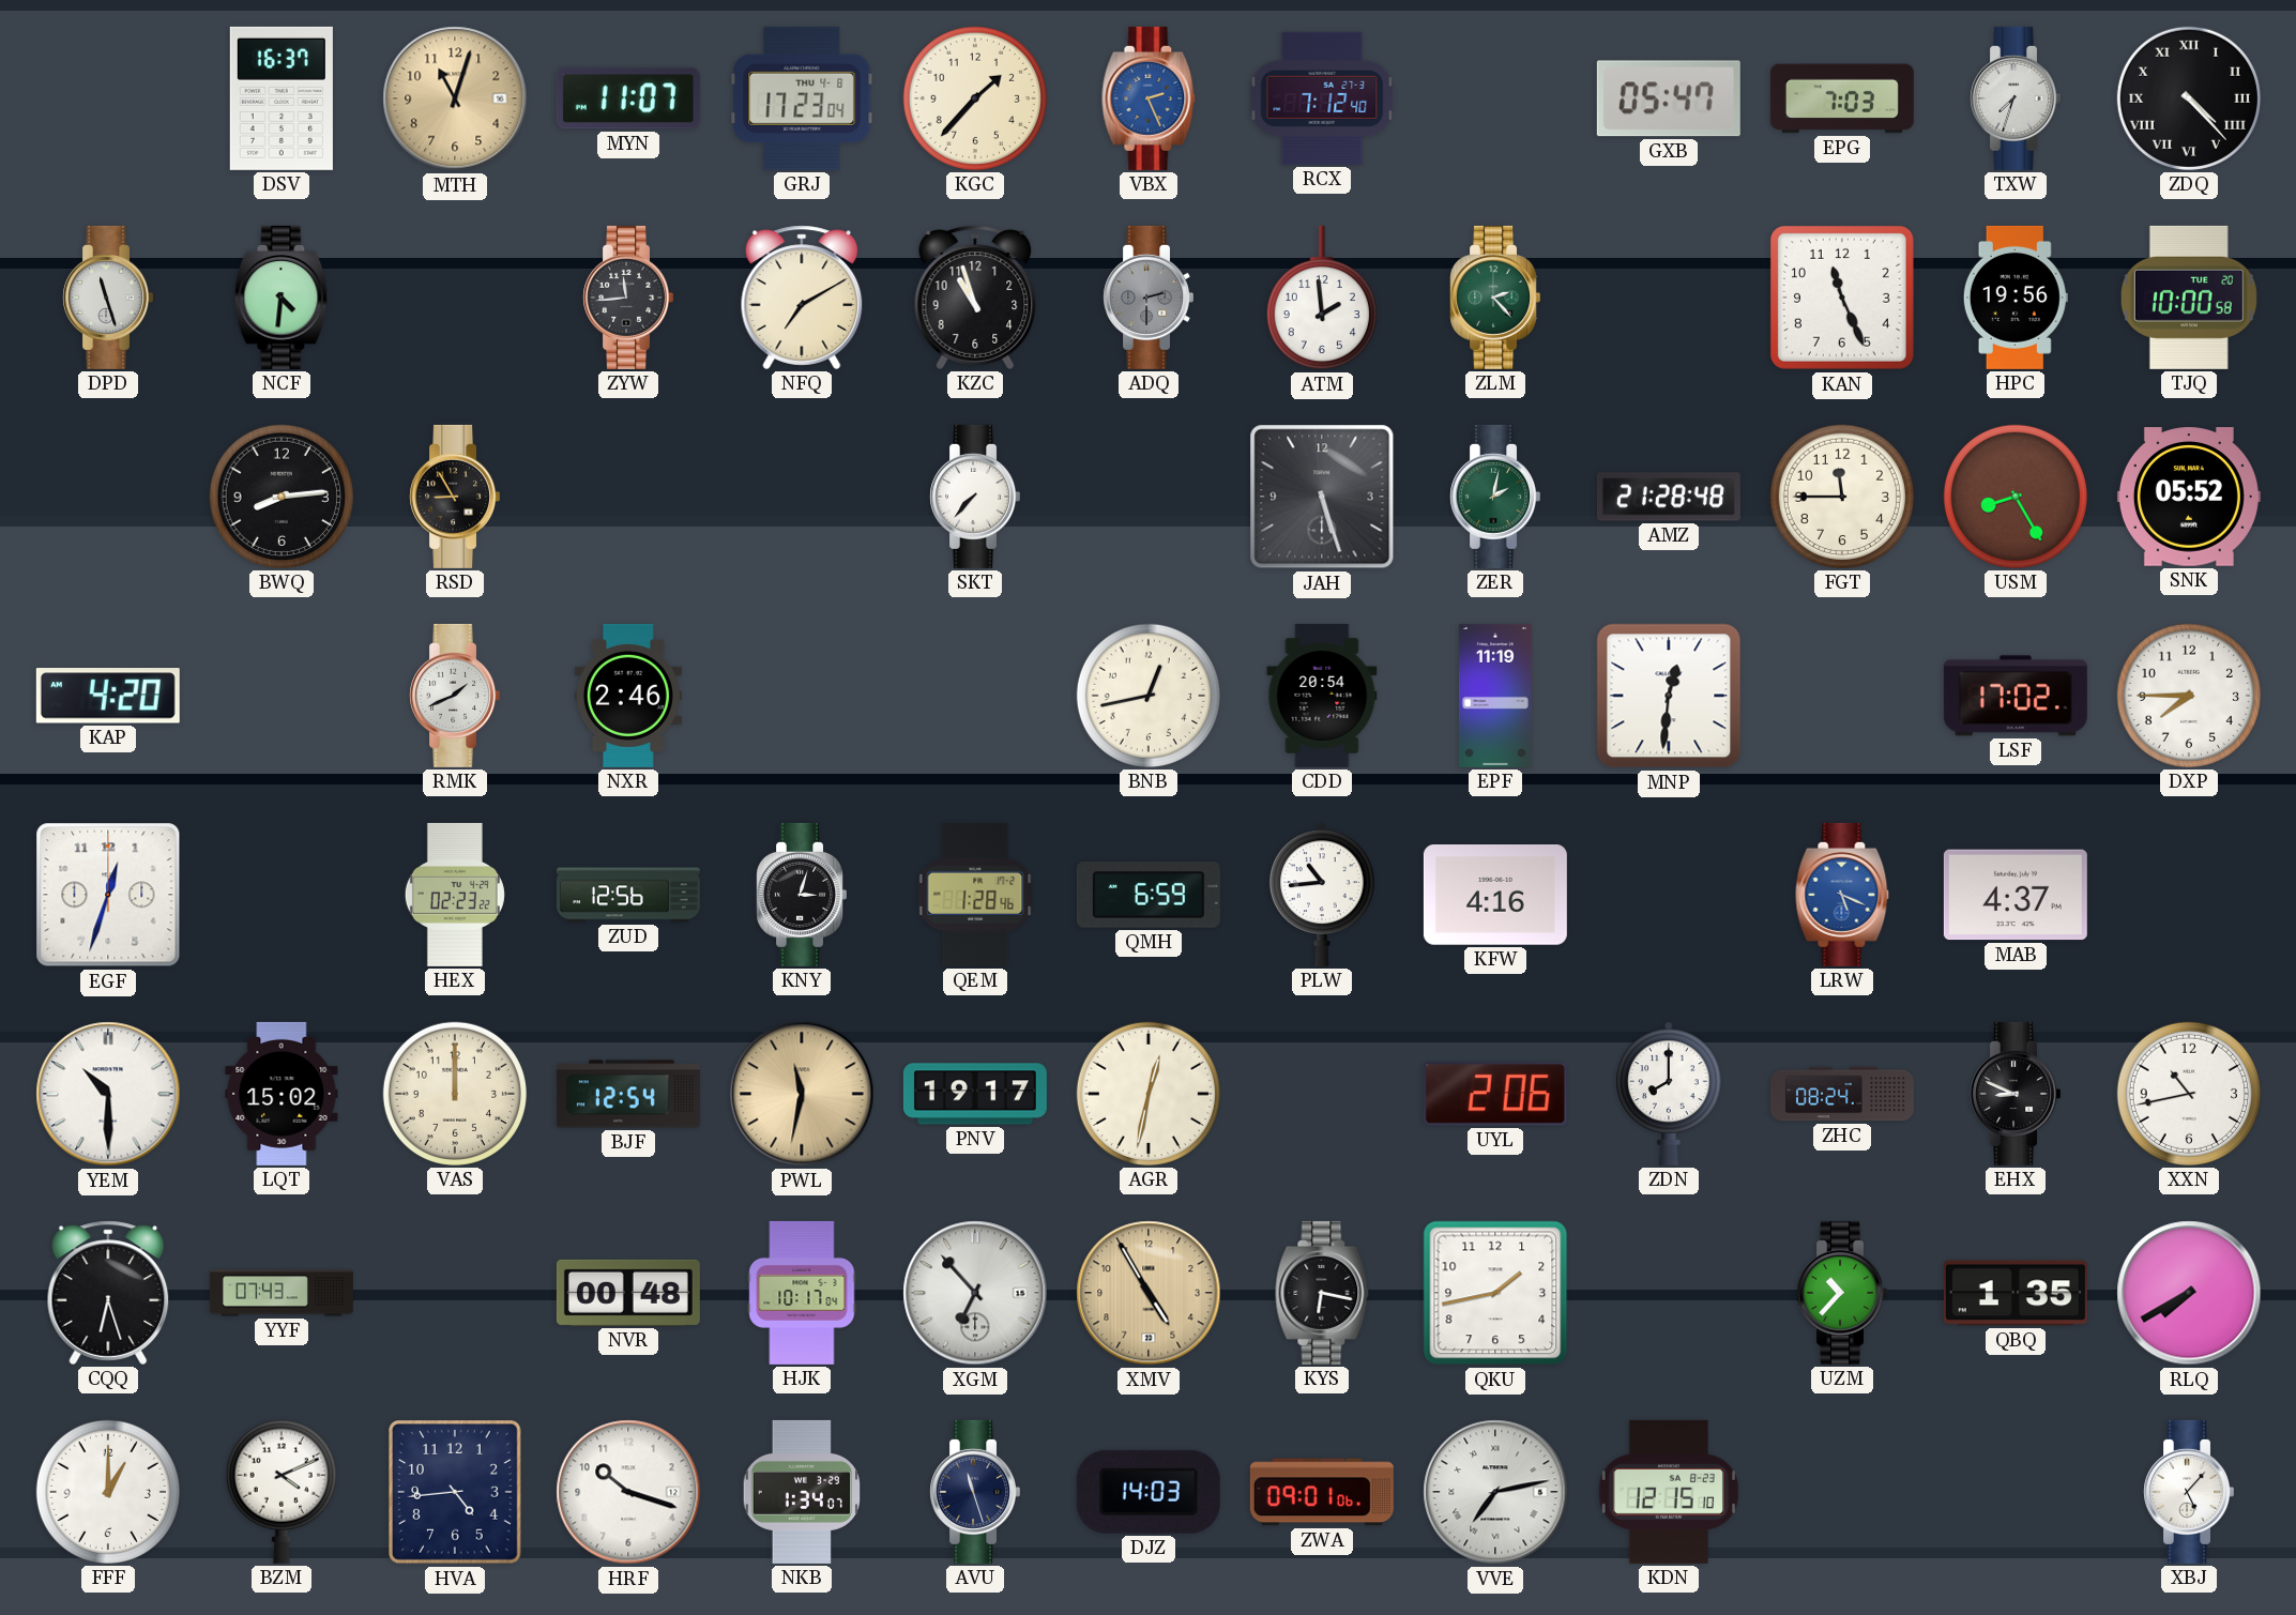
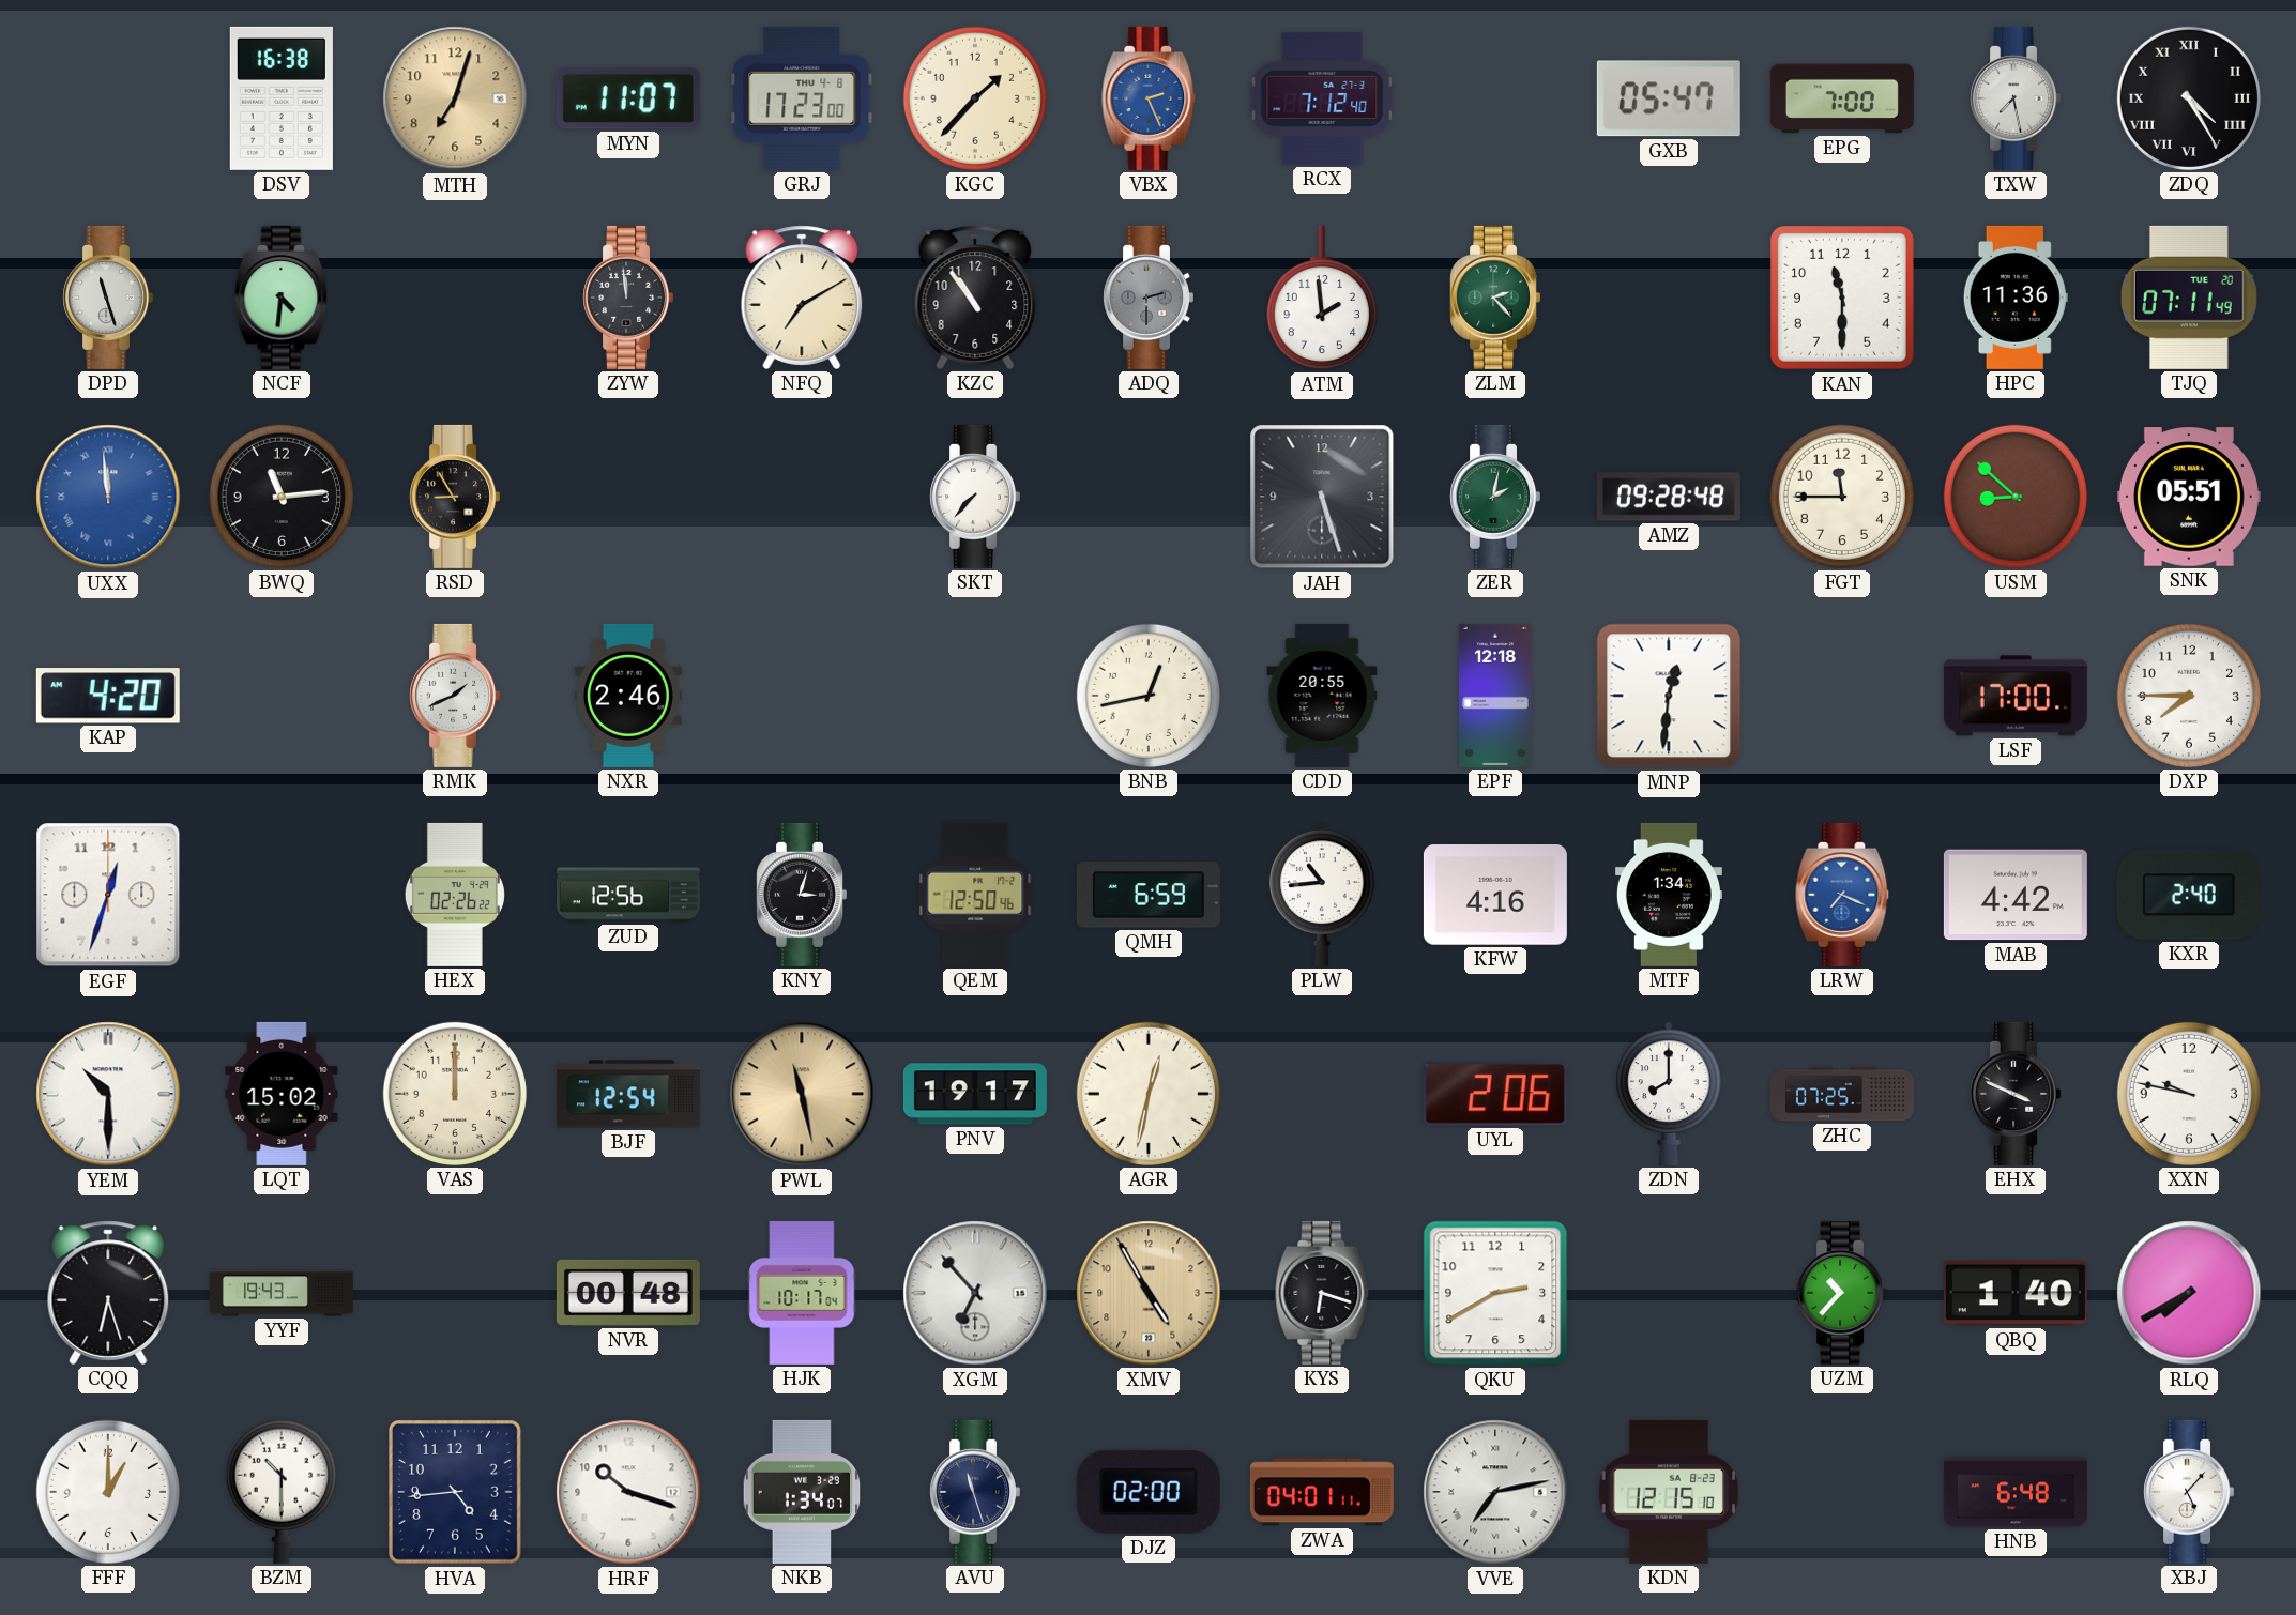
DSV: 16:37 -> 16:38
MTH: 11:03 -> 7:03
GRJ: 17:23:04 -> 17:23:00
EPG: 7:03 -> 7:00
TXW: 7:33 -> 7:28
ZDQ: 4:23 -> 4:25
ZYW: 11:44 -> 11:59
KZC: 10:57 -> 10:54
KAN: 11:26 -> 11:30
HPC: 19:56 -> 11:36
TJQ: 10:00 -> 07:11
UXX: none -> 11:59
BWQ: 8:14 -> 11:14
AMZ: 21:28 -> 09:28
USM: 8:25 -> 8:52
SNK: 05:52 -> 05:51
CDD: 20:54 -> 20:55
EPF: 11:19 -> 12:18
LSF: 17:02 -> 17:00
HEX: 02:23 -> 02:26
QEM: 1:28 -> 12:50
MTF: none -> 1:34
LRW: 5:19 -> 7:19
MAB: 4:37 -> 4:42
KXR: none -> 2:40
PWL: 11:32 -> 11:28
ZHC: 08:24 -> 07:25
EHX: 8:49 -> 3:49
XXN: 10:43 -> 9:47
YYF: 07:43 -> 19:43
KYS: 6:17 -> 6:18
QKU: 1:43 -> 2:40
QBQ: 1:35 -> 1:40
BZM: 4:11 -> 10:30
DJZ: 14:03 -> 02:00
ZWA: 09:01 -> 04:01
HNB: none -> 6:48
